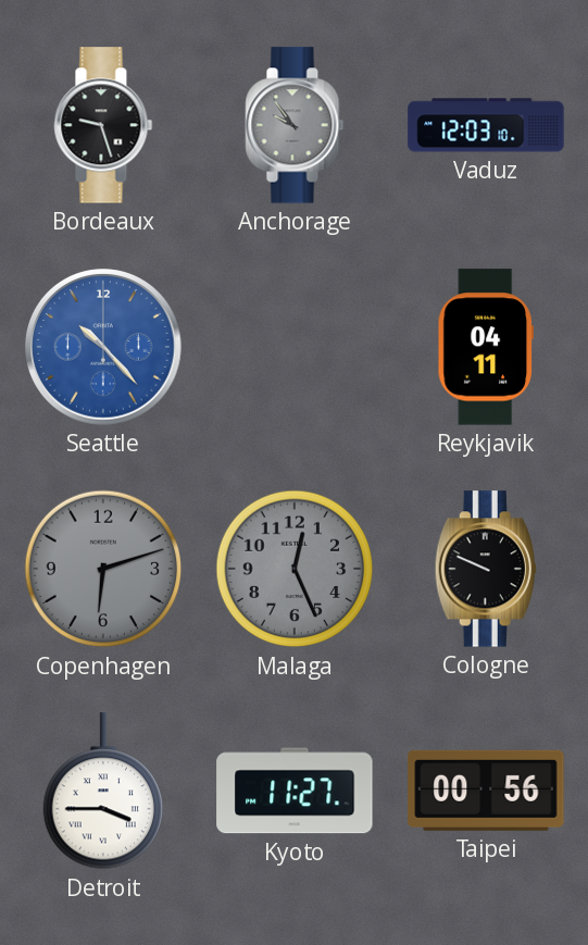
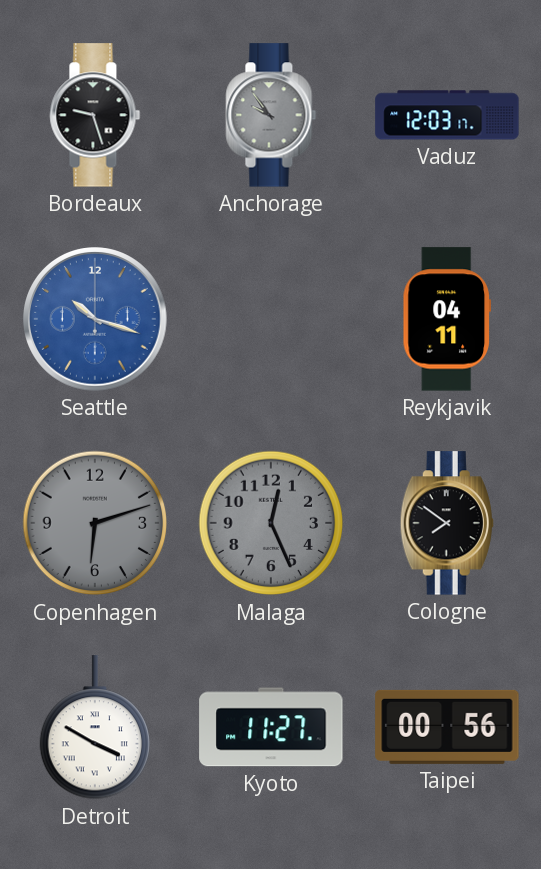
Vaduz: 12:03:10 -> 12:03:17
Seattle: 10:23 -> 10:18
Cologne: 9:49 -> 7:51
Detroit: 3:45 -> 3:50
